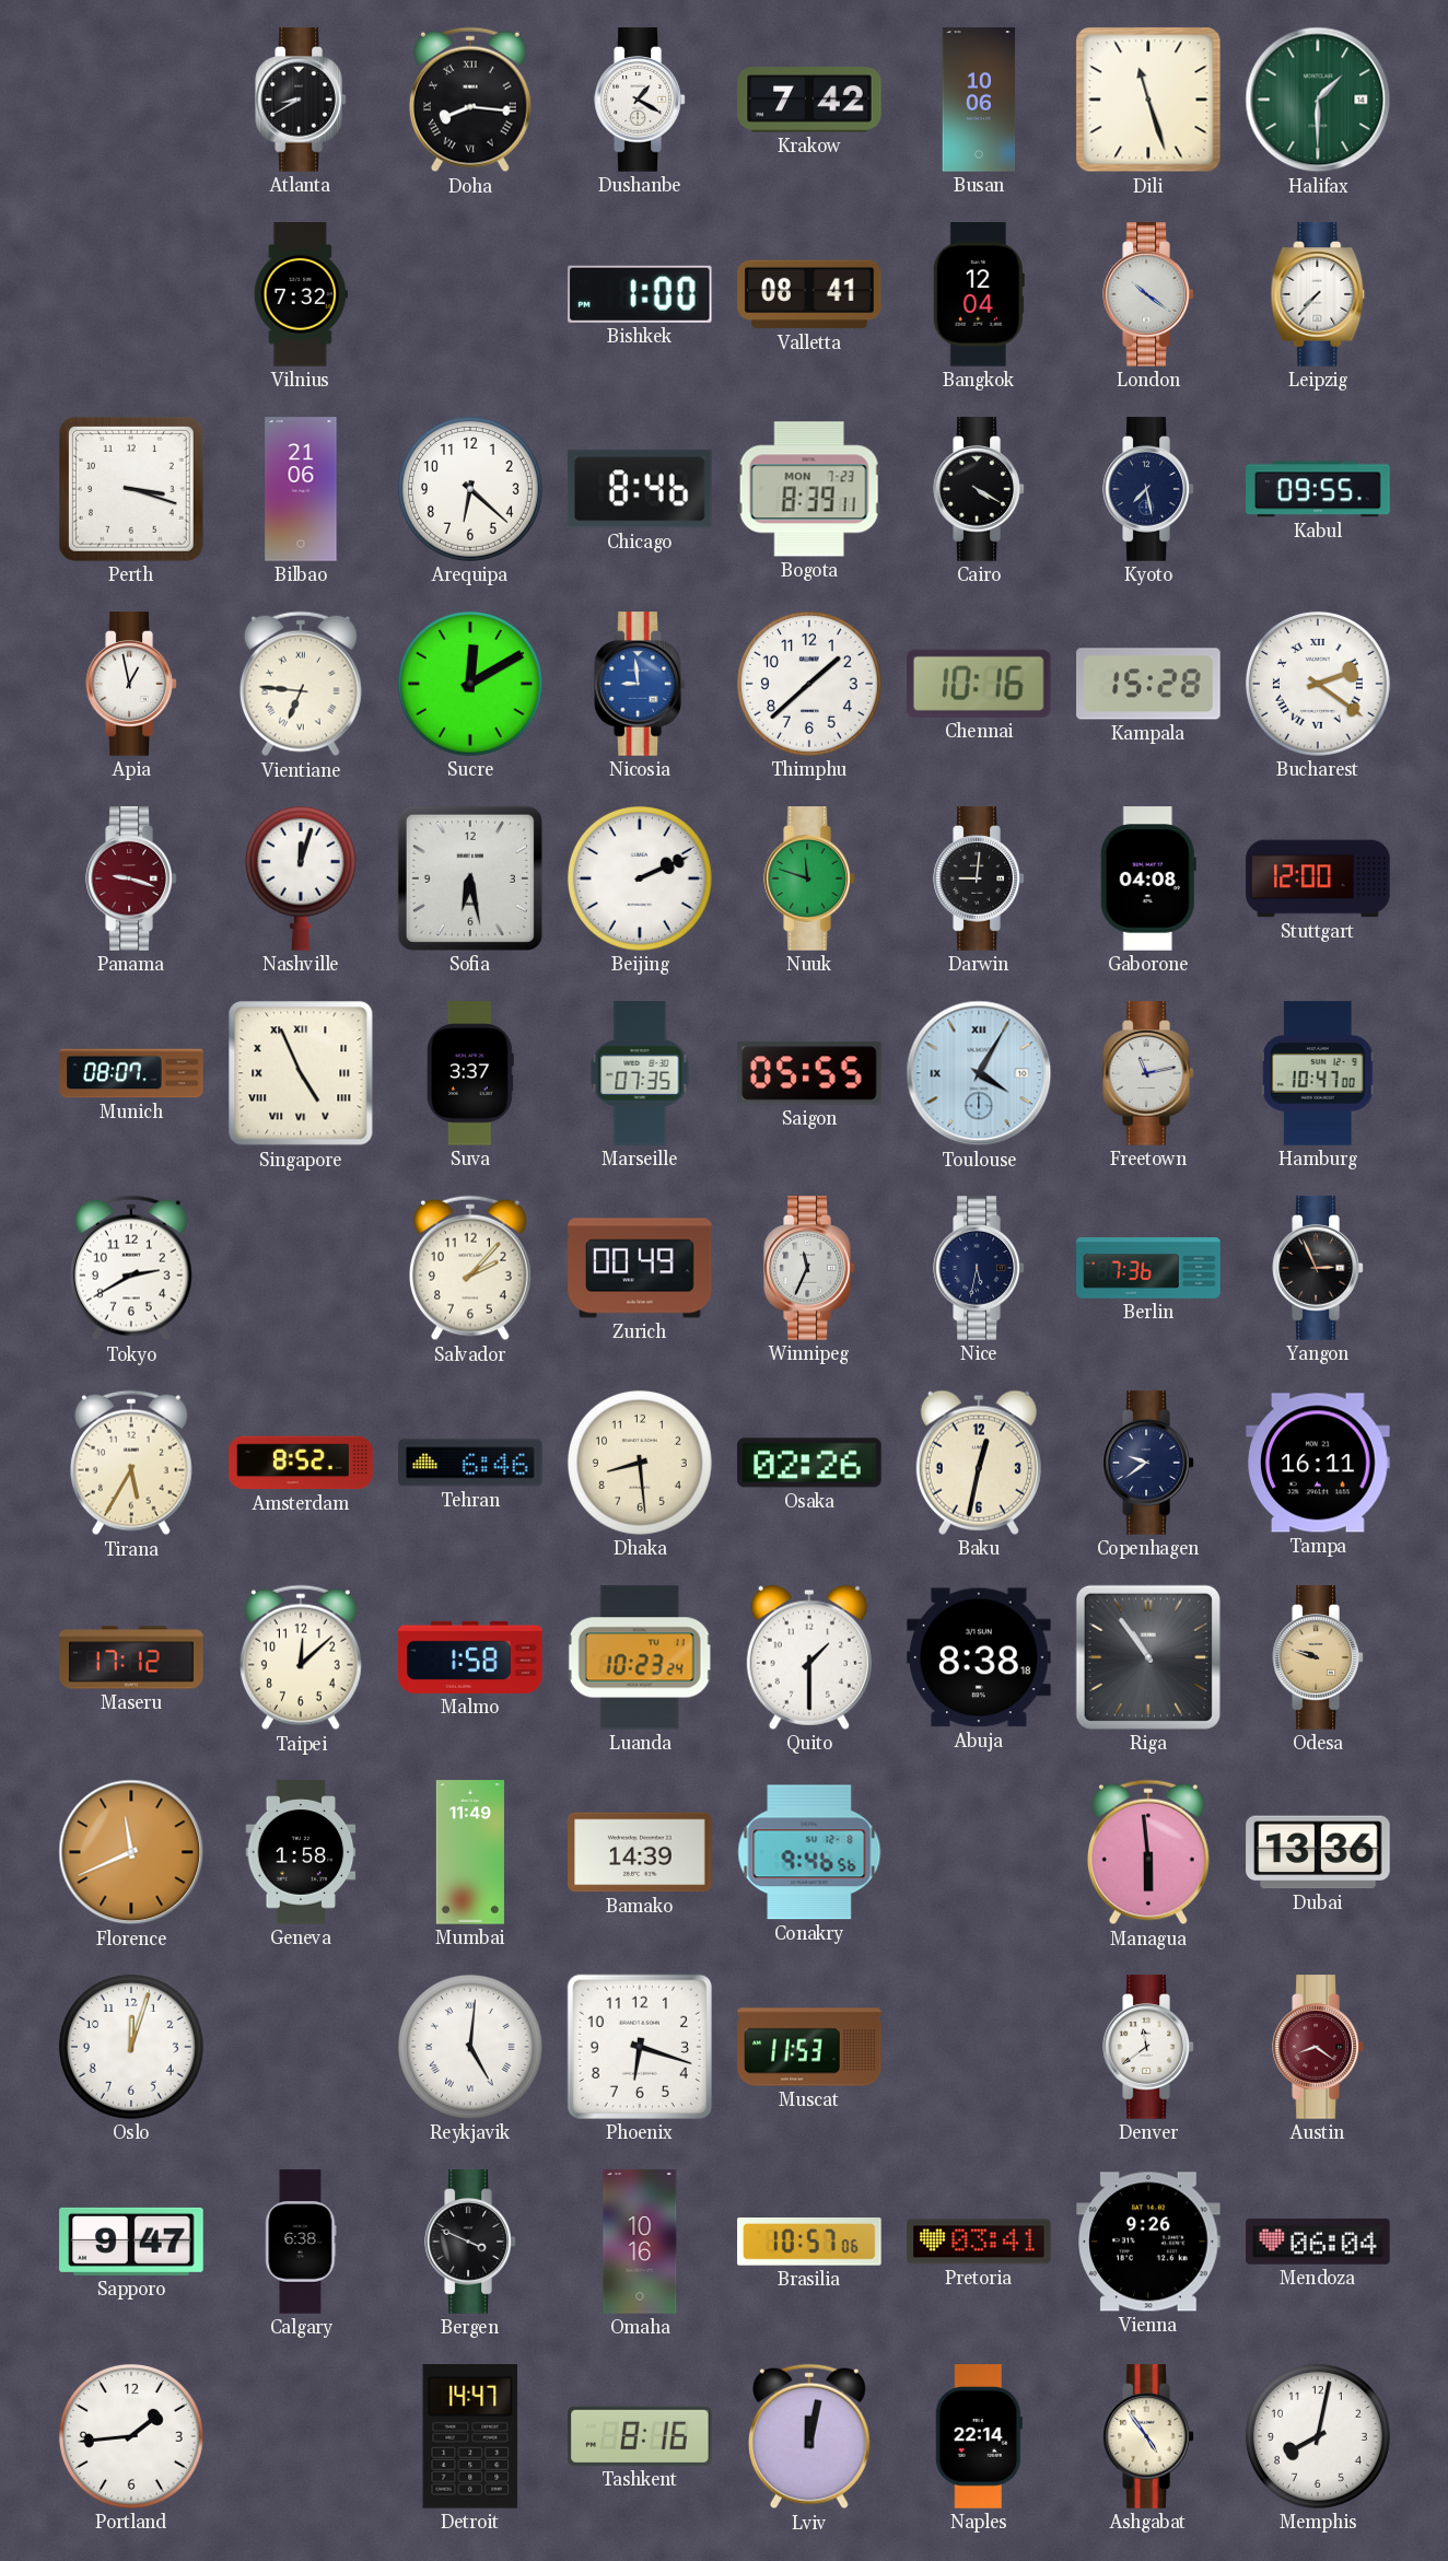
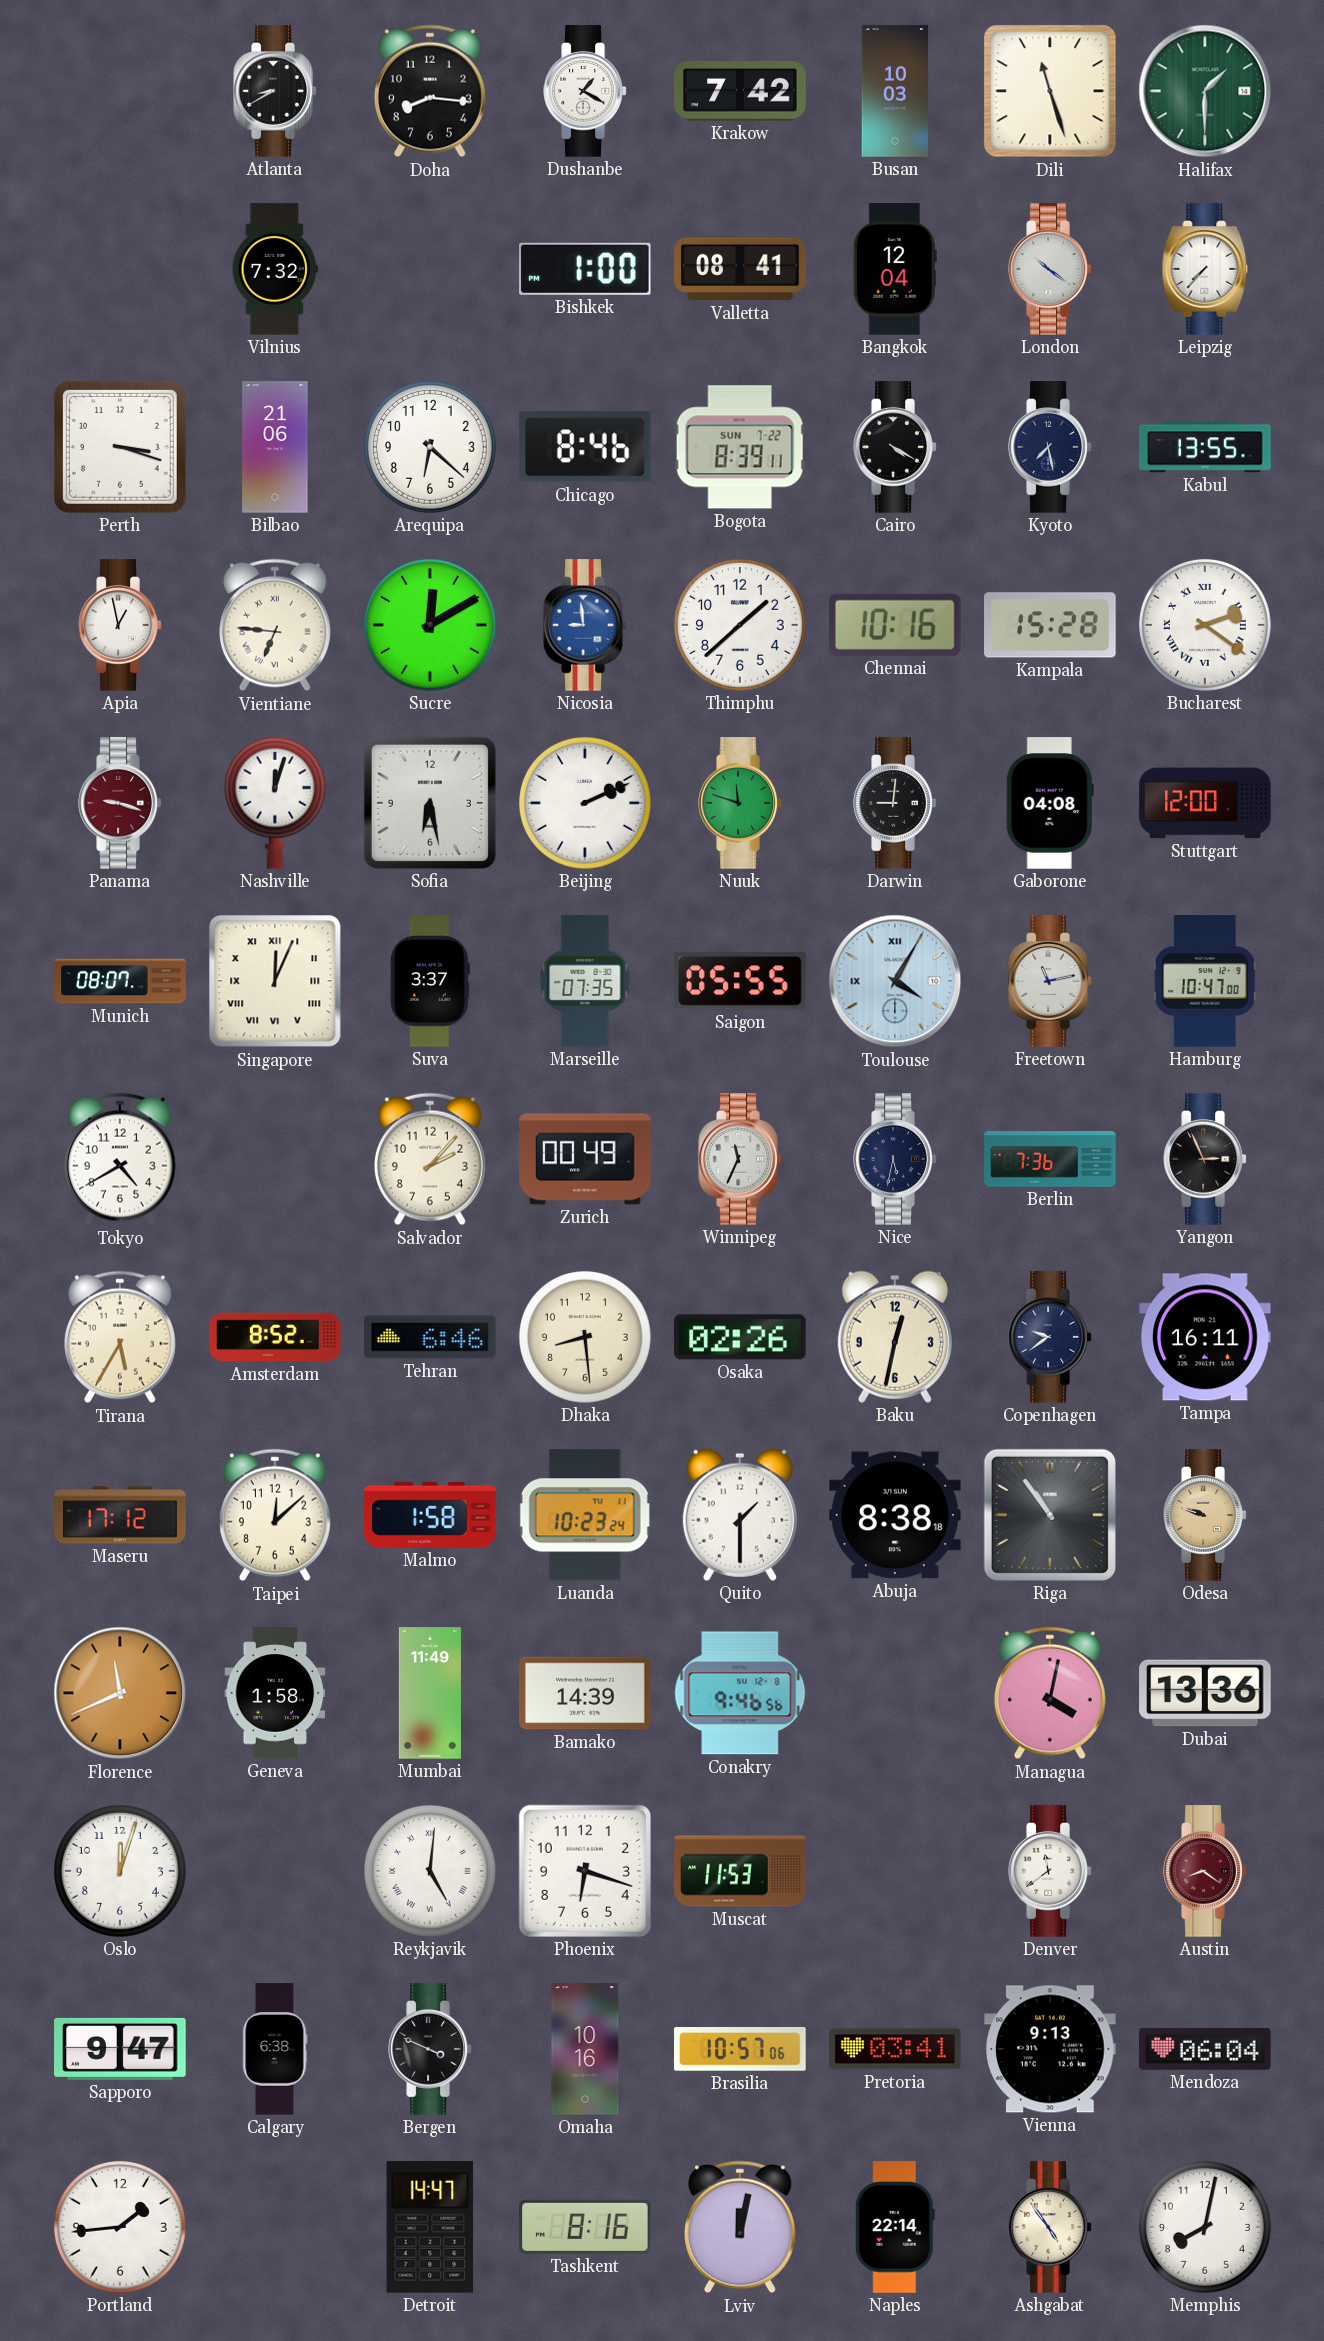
Doha numerals: Roman -> Arabic
Busan: 10:06 -> 10:03
Bogota date: MON 7-23 -> SUN 7-22
Kabul: 09:55 -> 13:55
Singapore: 4:56 -> 12:04
Tokyo: 2:40 -> 4:40
Managua: 5:59 -> 4:02
Vienna: 9:26 -> 9:13
